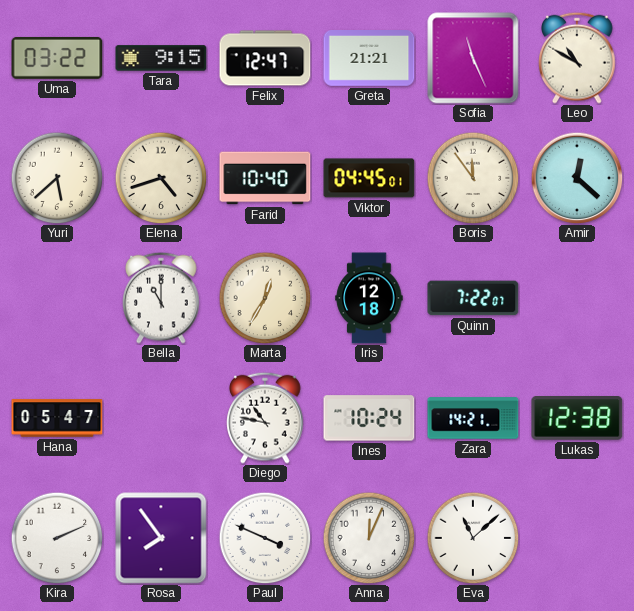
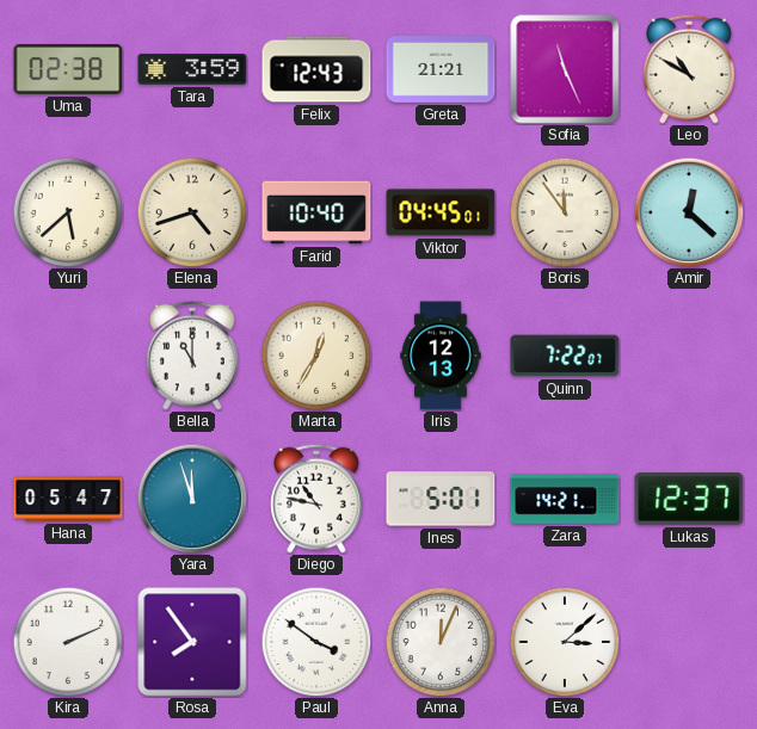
Uma: 03:22 -> 02:38
Tara: 9:15 -> 3:59
Felix: 12:47 -> 12:43
Iris: 12:18 -> 12:13
Yara: none -> 11:57
Ines: 10:24 -> 5:01
Lukas: 12:38 -> 12:37
Paul: 3:49 -> 3:51
Eva: 11:08 -> 3:08
